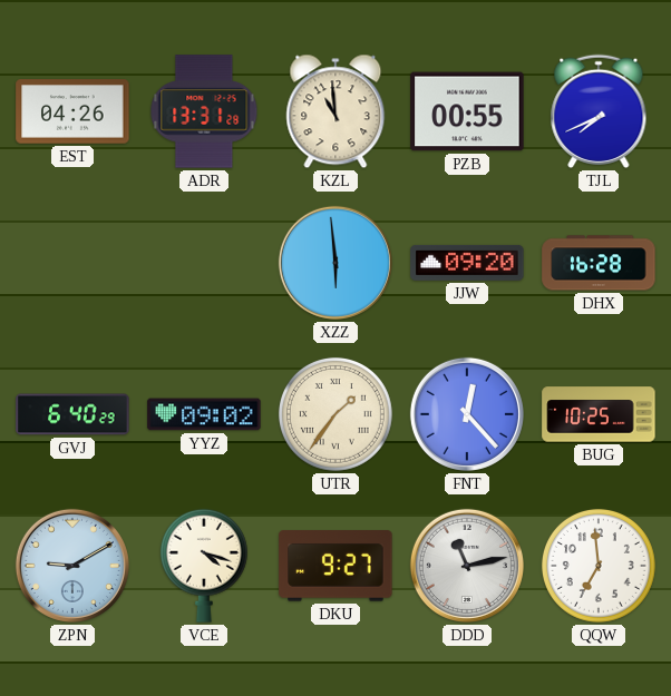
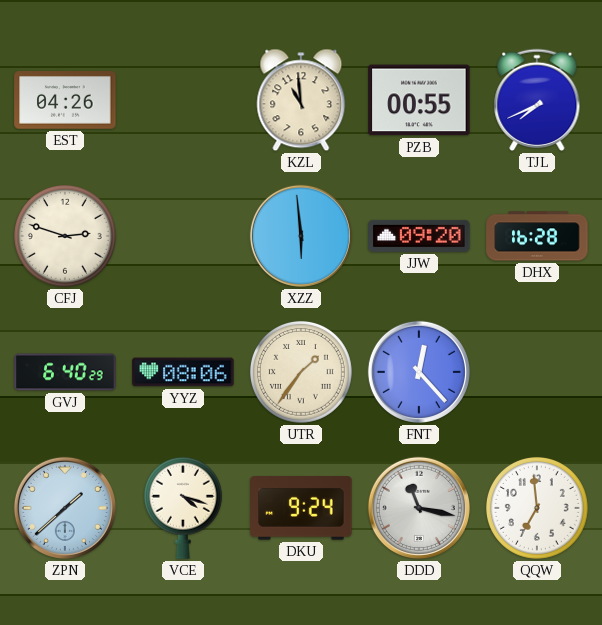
ADR: 13:31 -> none
CFJ: none -> 2:48
YYZ: 09:02 -> 08:06
BUG: 10:25 -> none
ZPN: 9:10 -> 1:38
DKU: 9:27 -> 9:24
DDD: 11:13 -> 11:17
